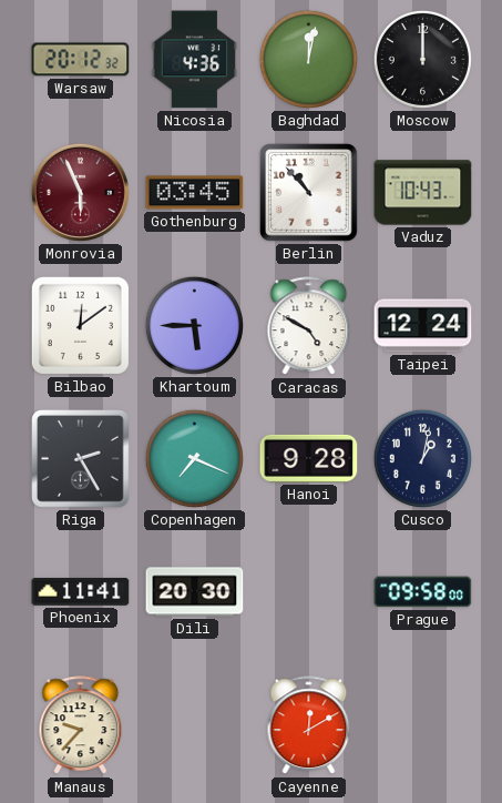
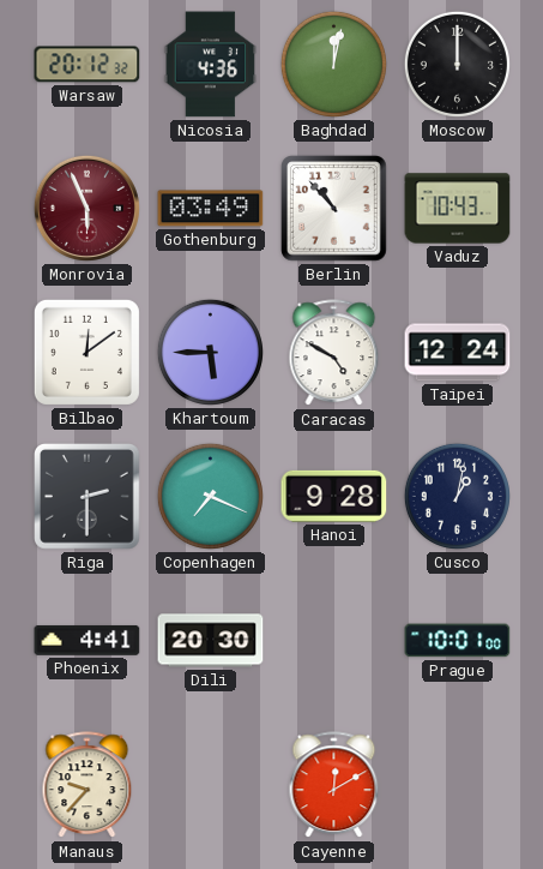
Gothenburg: 03:45 -> 03:49
Riga: 2:25 -> 2:30
Phoenix: 11:41 -> 4:41
Prague: 09:58 -> 10:01
